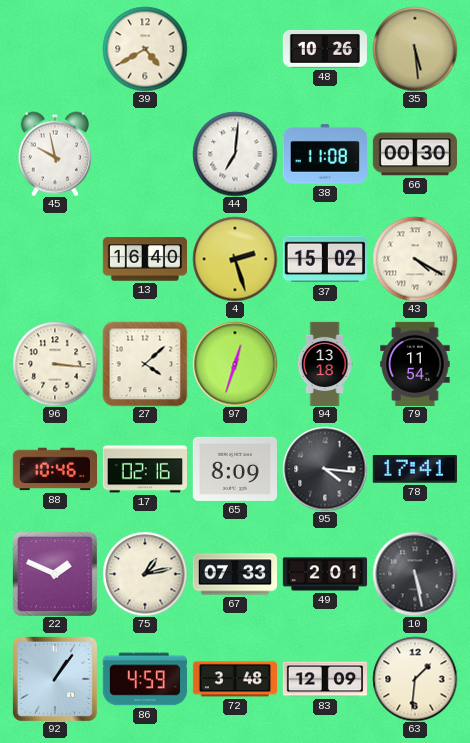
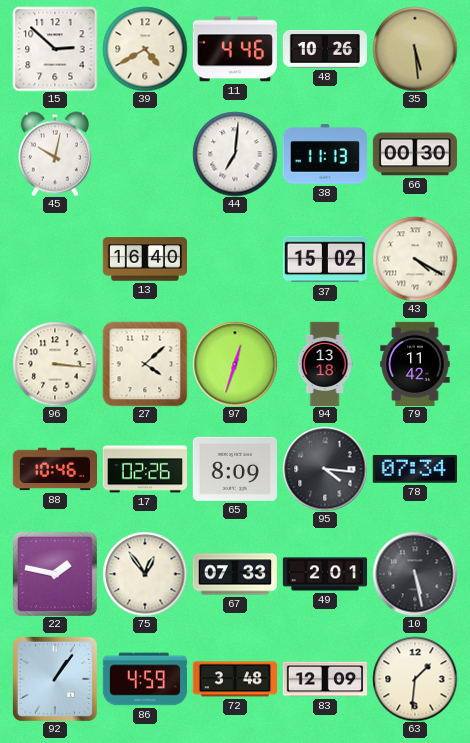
15: none -> 2:52
11: none -> 4:46
45: 9:58 -> 10:02
38: 11:08 -> 11:13
4: 2:27 -> none
79: 11:54 -> 11:42
17: 02:16 -> 02:26
78: 17:41 -> 07:34
22: 1:49 -> 1:47
75: 1:13 -> 12:54
